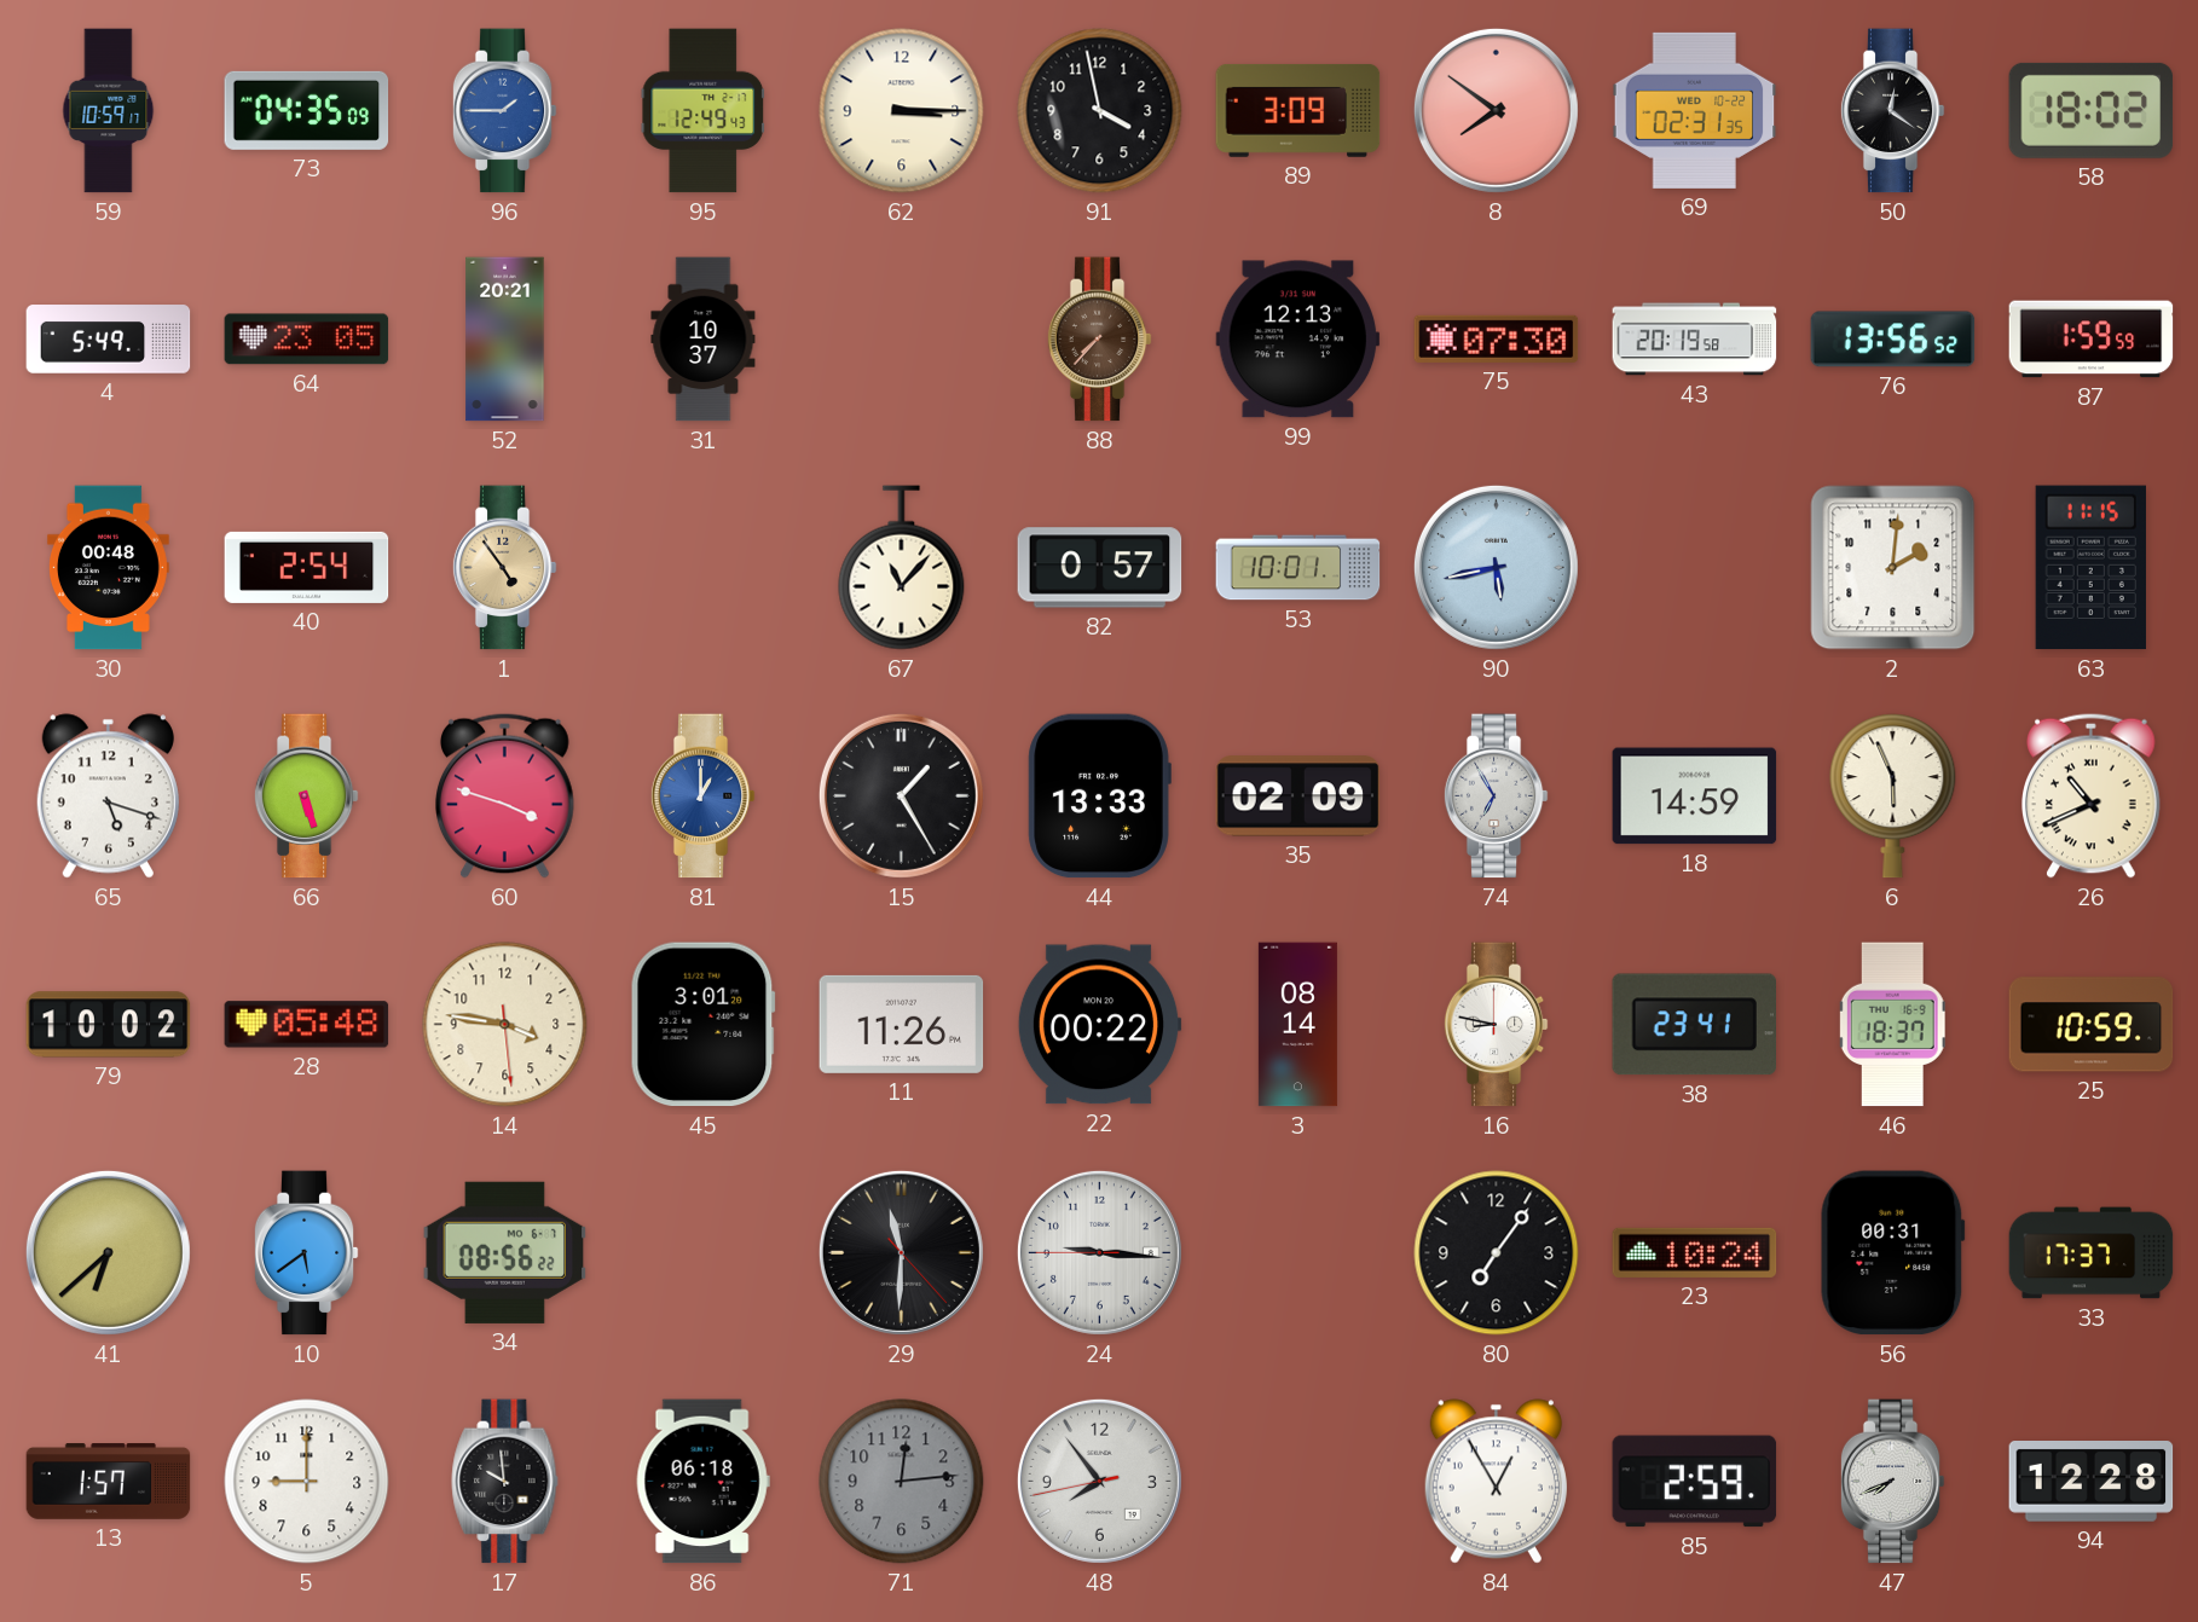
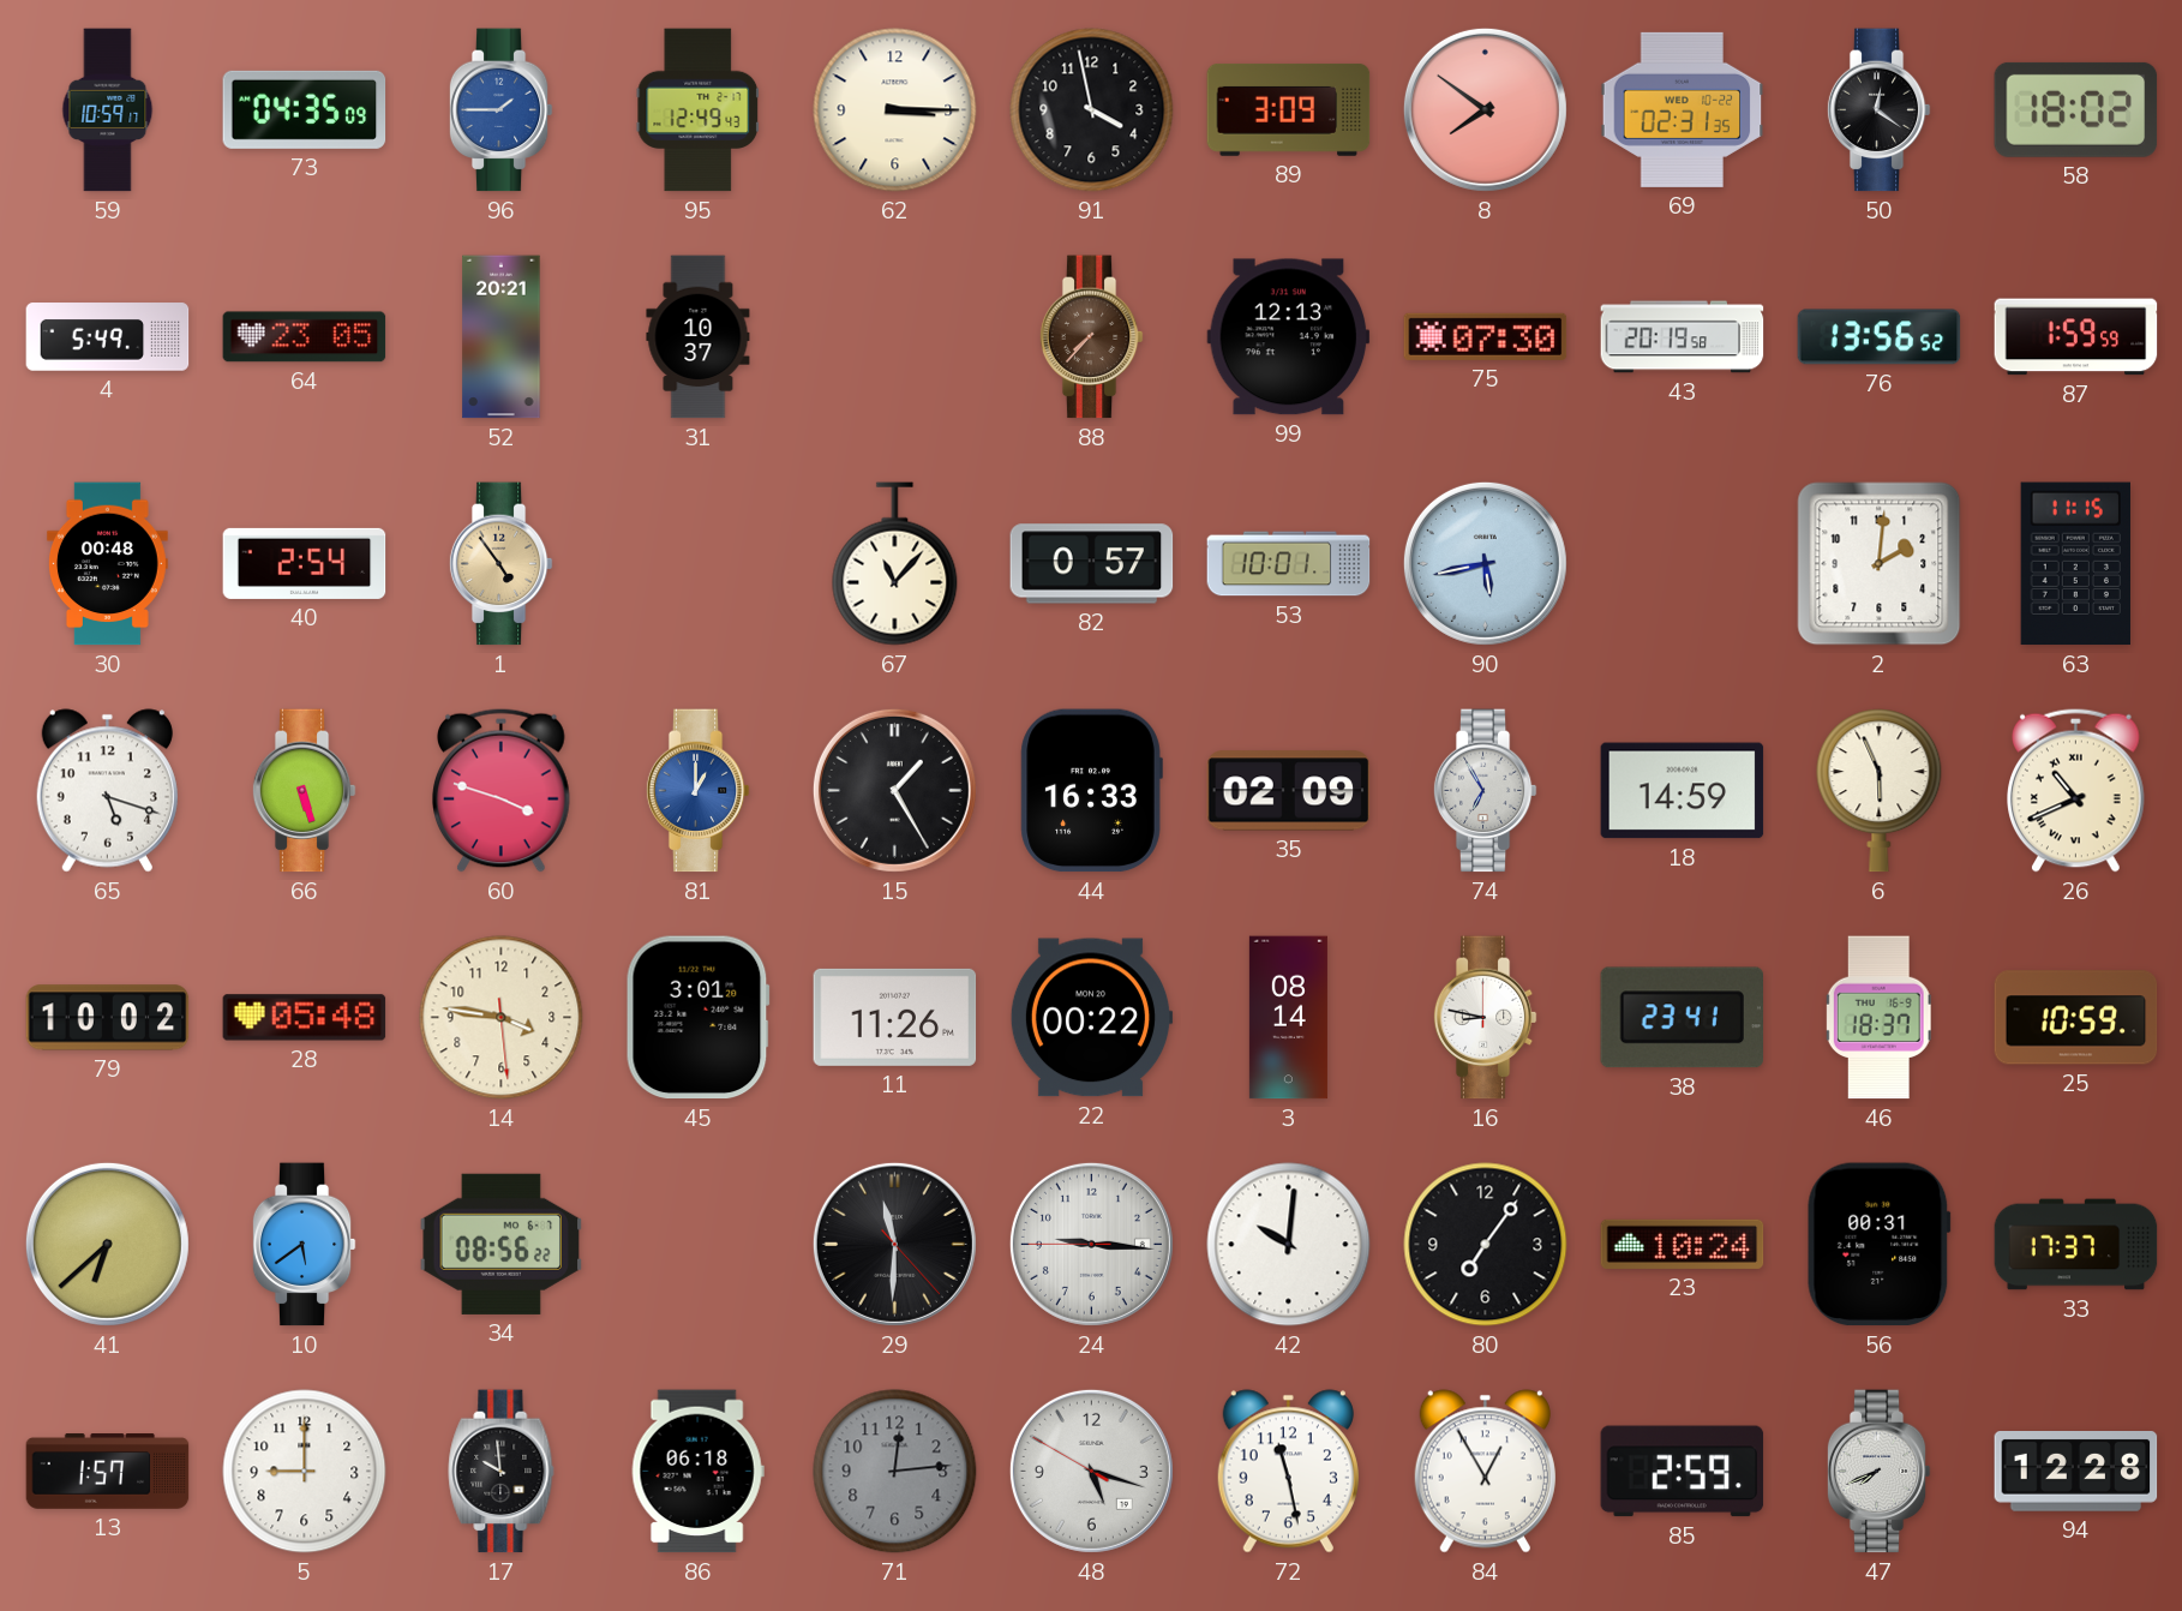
44: 13:33 -> 16:33
42: none -> 10:01
48: 7:53 -> 5:17
72: none -> 11:28
